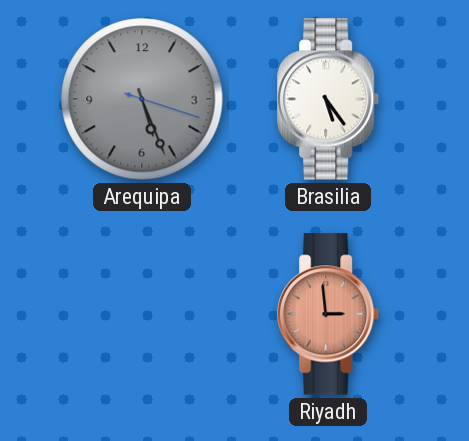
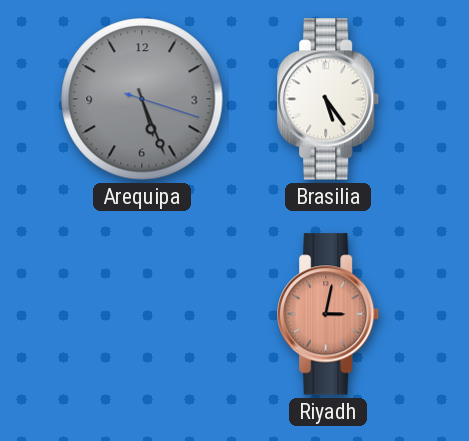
Riyadh: 2:59 -> 3:02
